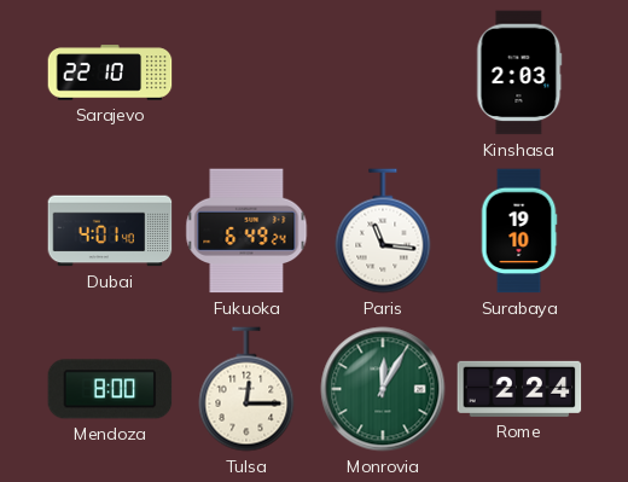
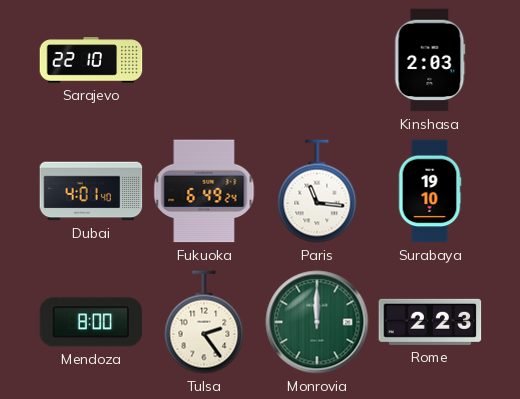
Tulsa: 12:15 -> 2:24
Monrovia: 12:05 -> 12:00
Rome: 2:24 -> 2:23
